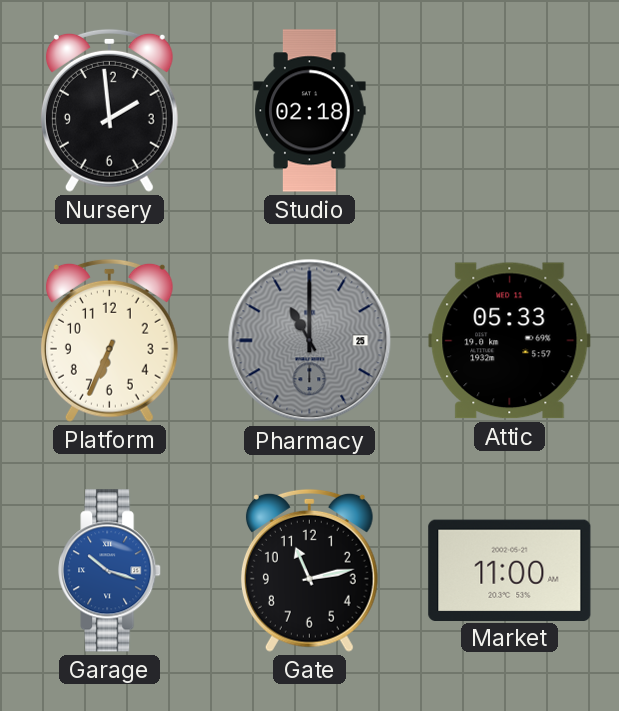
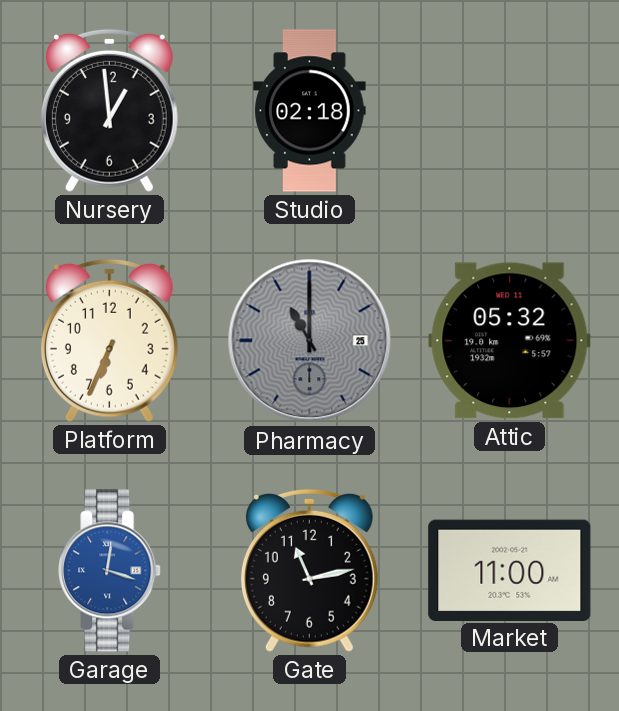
Nursery: 1:59 -> 12:59
Attic: 05:33 -> 05:32
Garage: 10:18 -> 12:18
